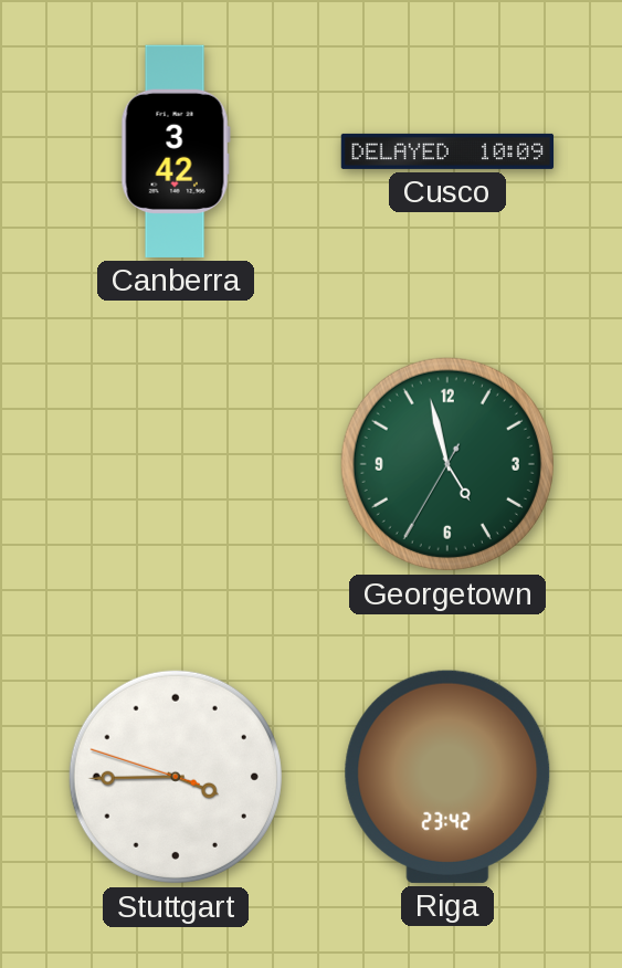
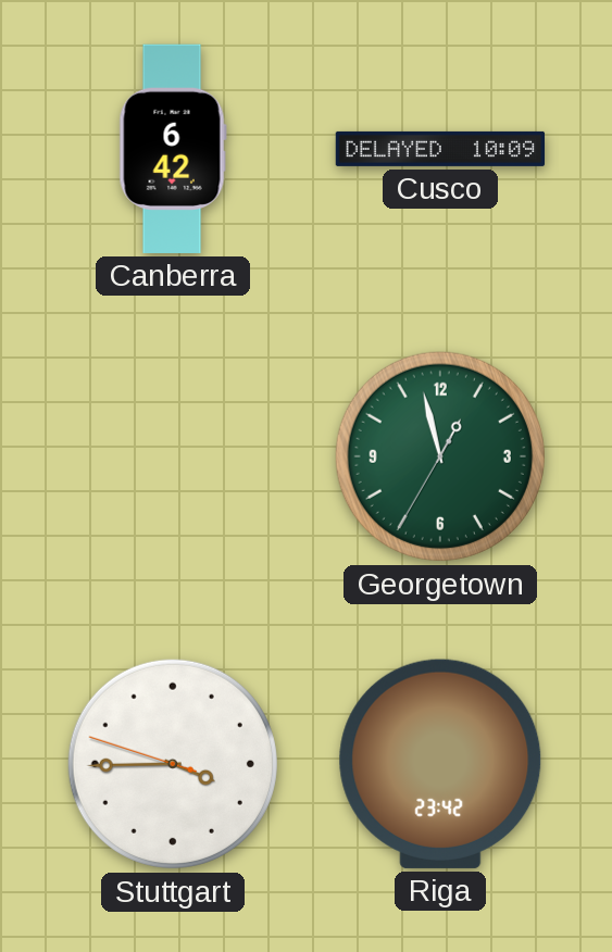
Canberra: 3:42 -> 6:42
Georgetown: 4:57 -> 12:57
